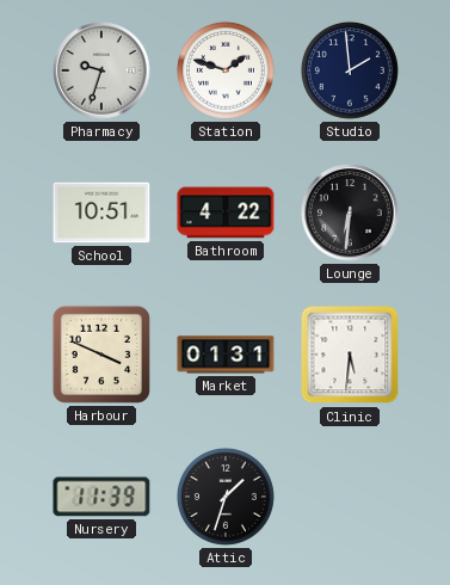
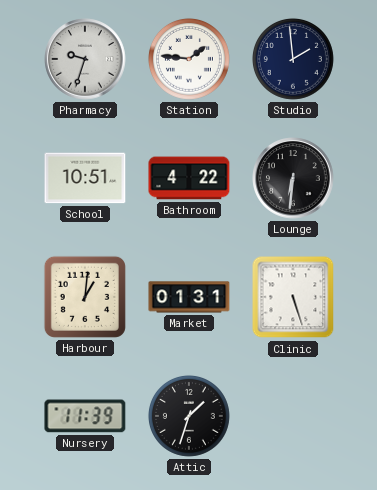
Station: 1:48 -> 1:46
Harbour: 3:49 -> 1:01
Clinic: 5:31 -> 5:27
